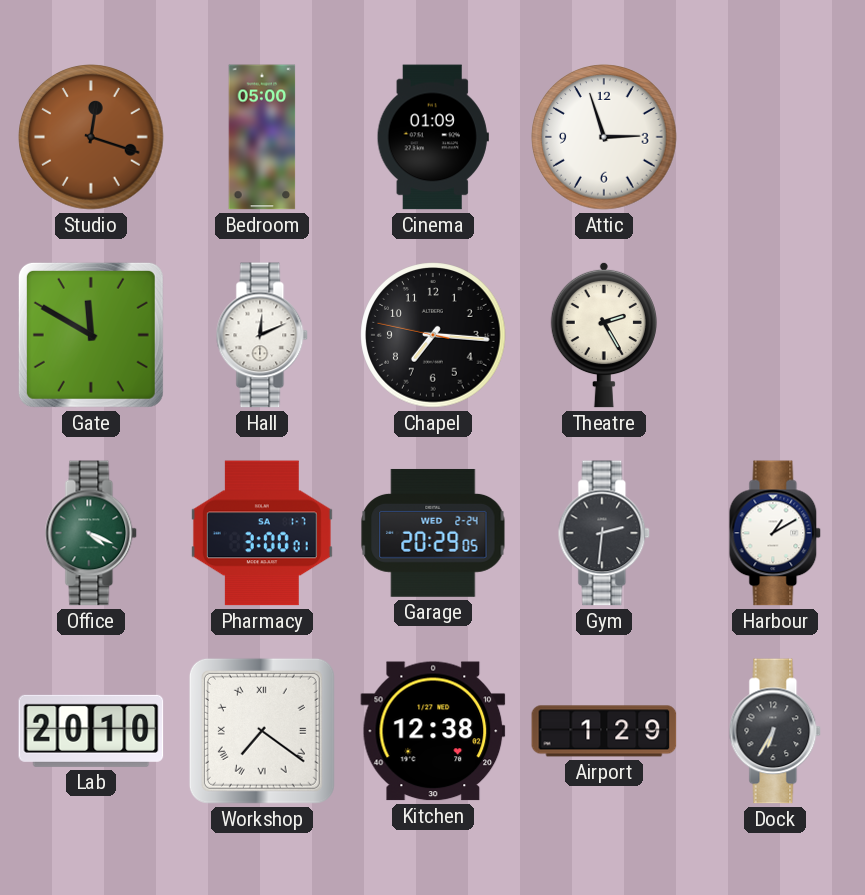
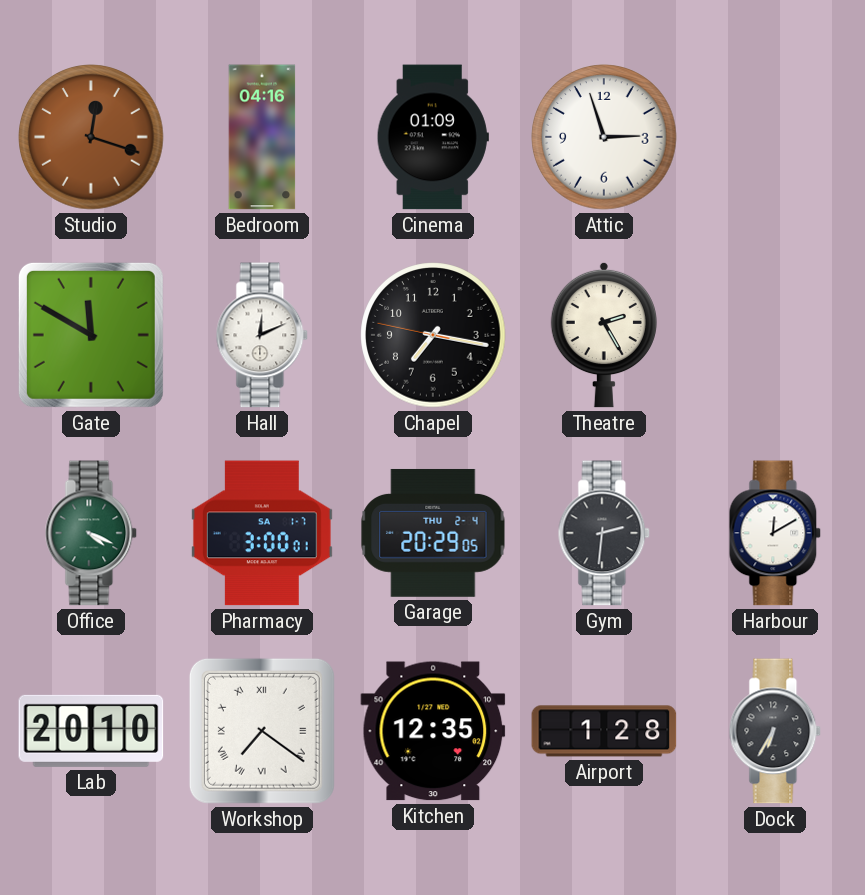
Bedroom: 05:00 -> 04:16
Chapel: 7:15 -> 7:16
Garage date: WED 2-24 -> THU 2-4
Harbour: 1:10 -> 12:10
Kitchen: 12:38 -> 12:35
Airport: 1:29 -> 1:28
